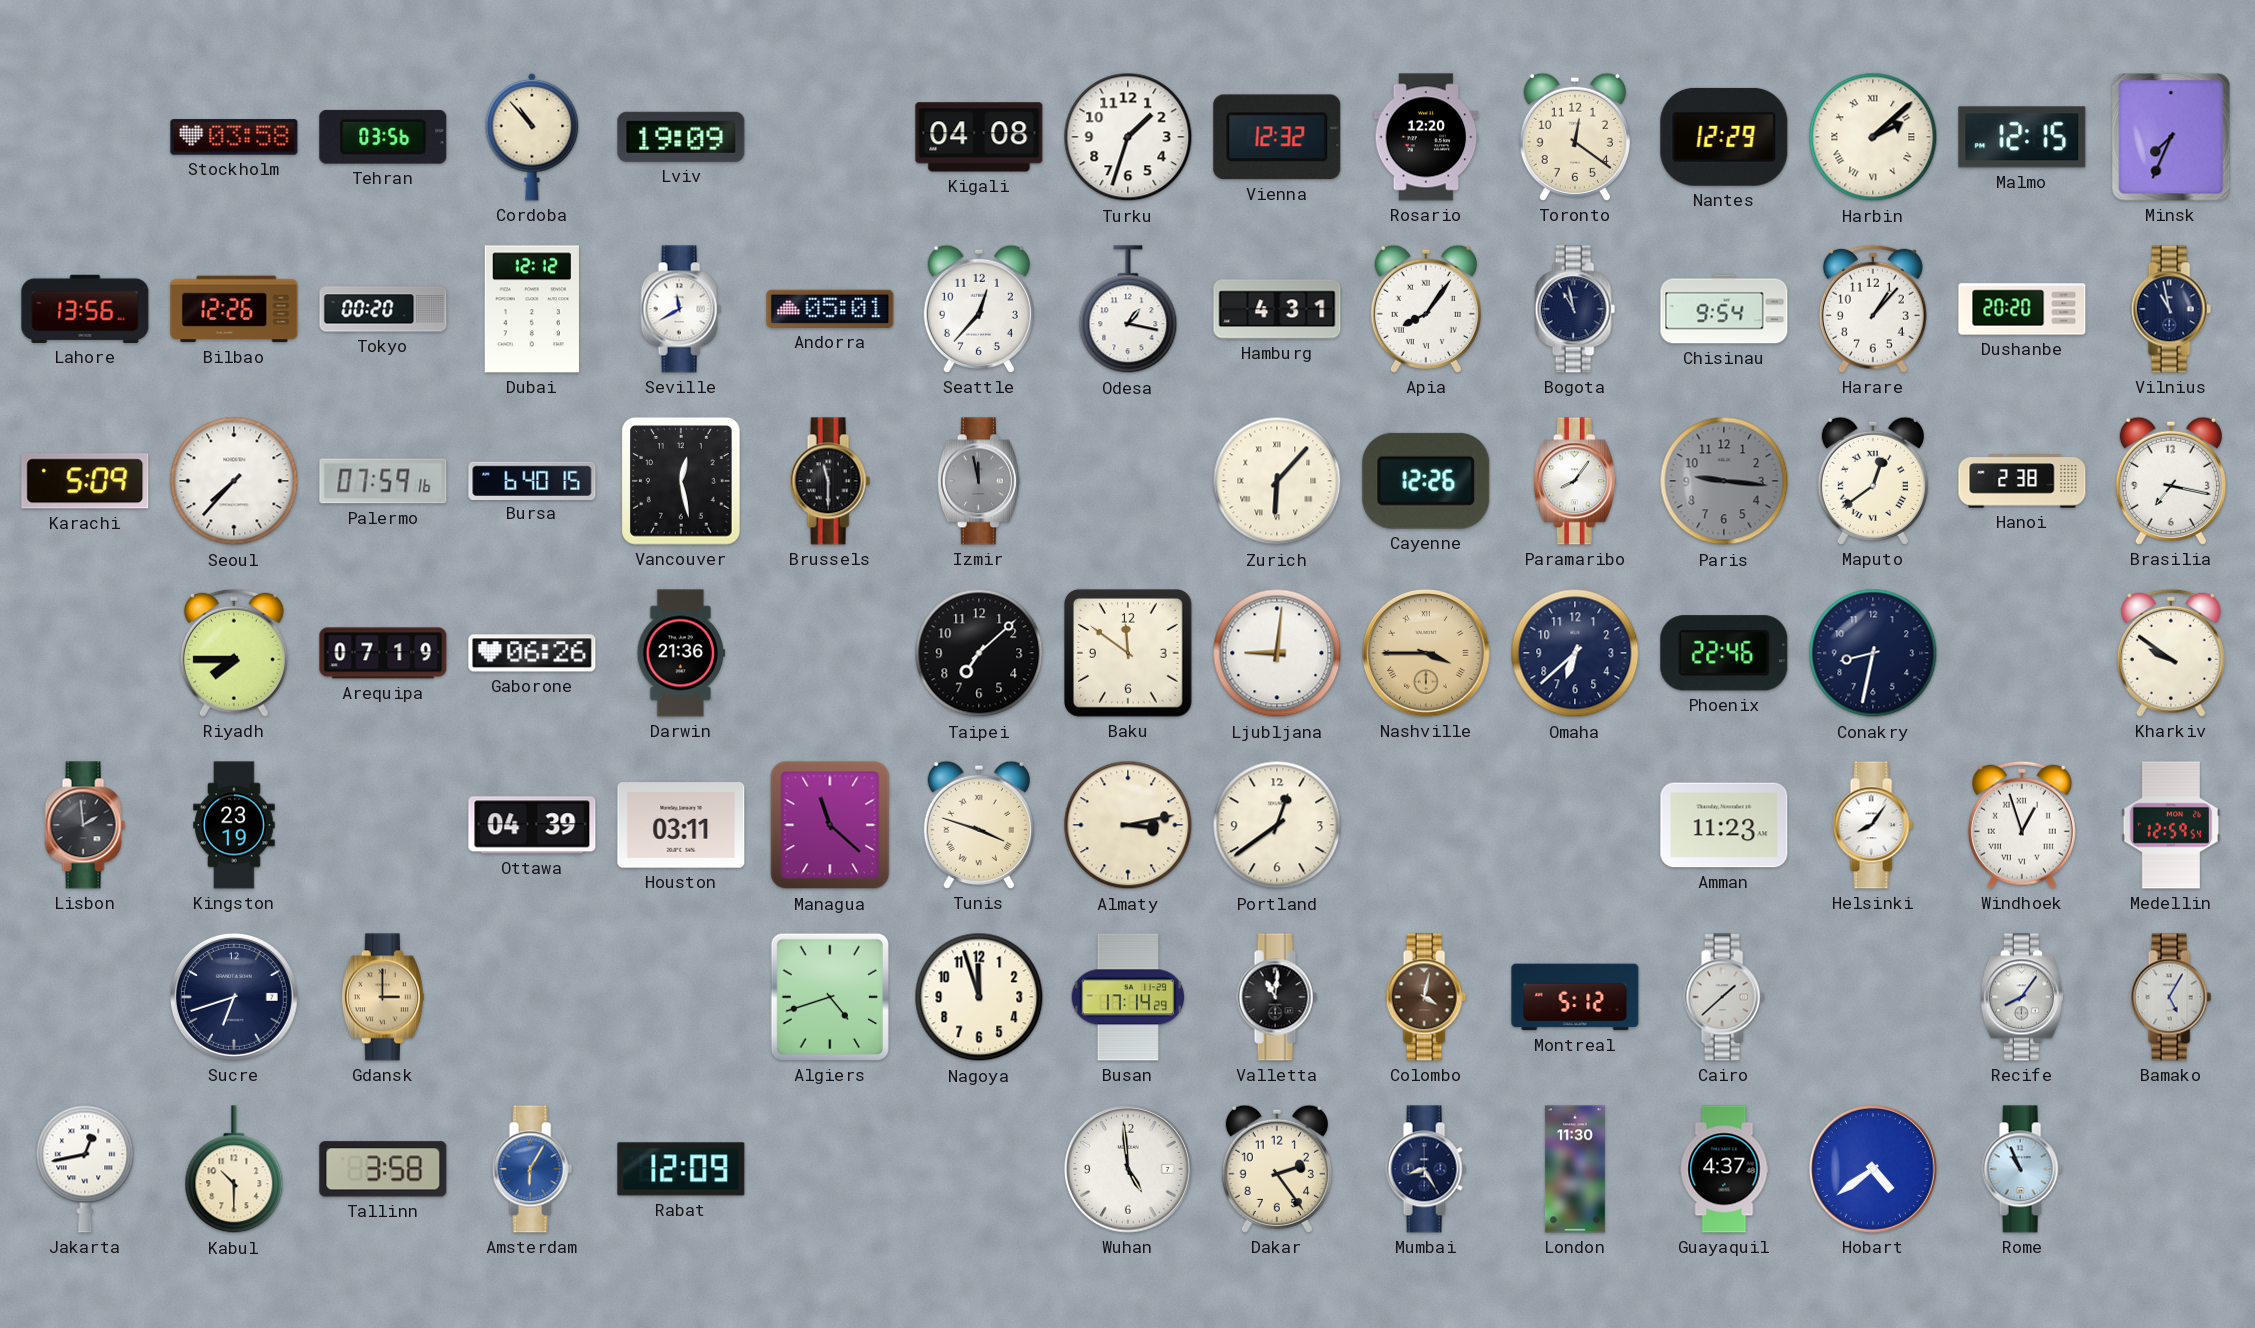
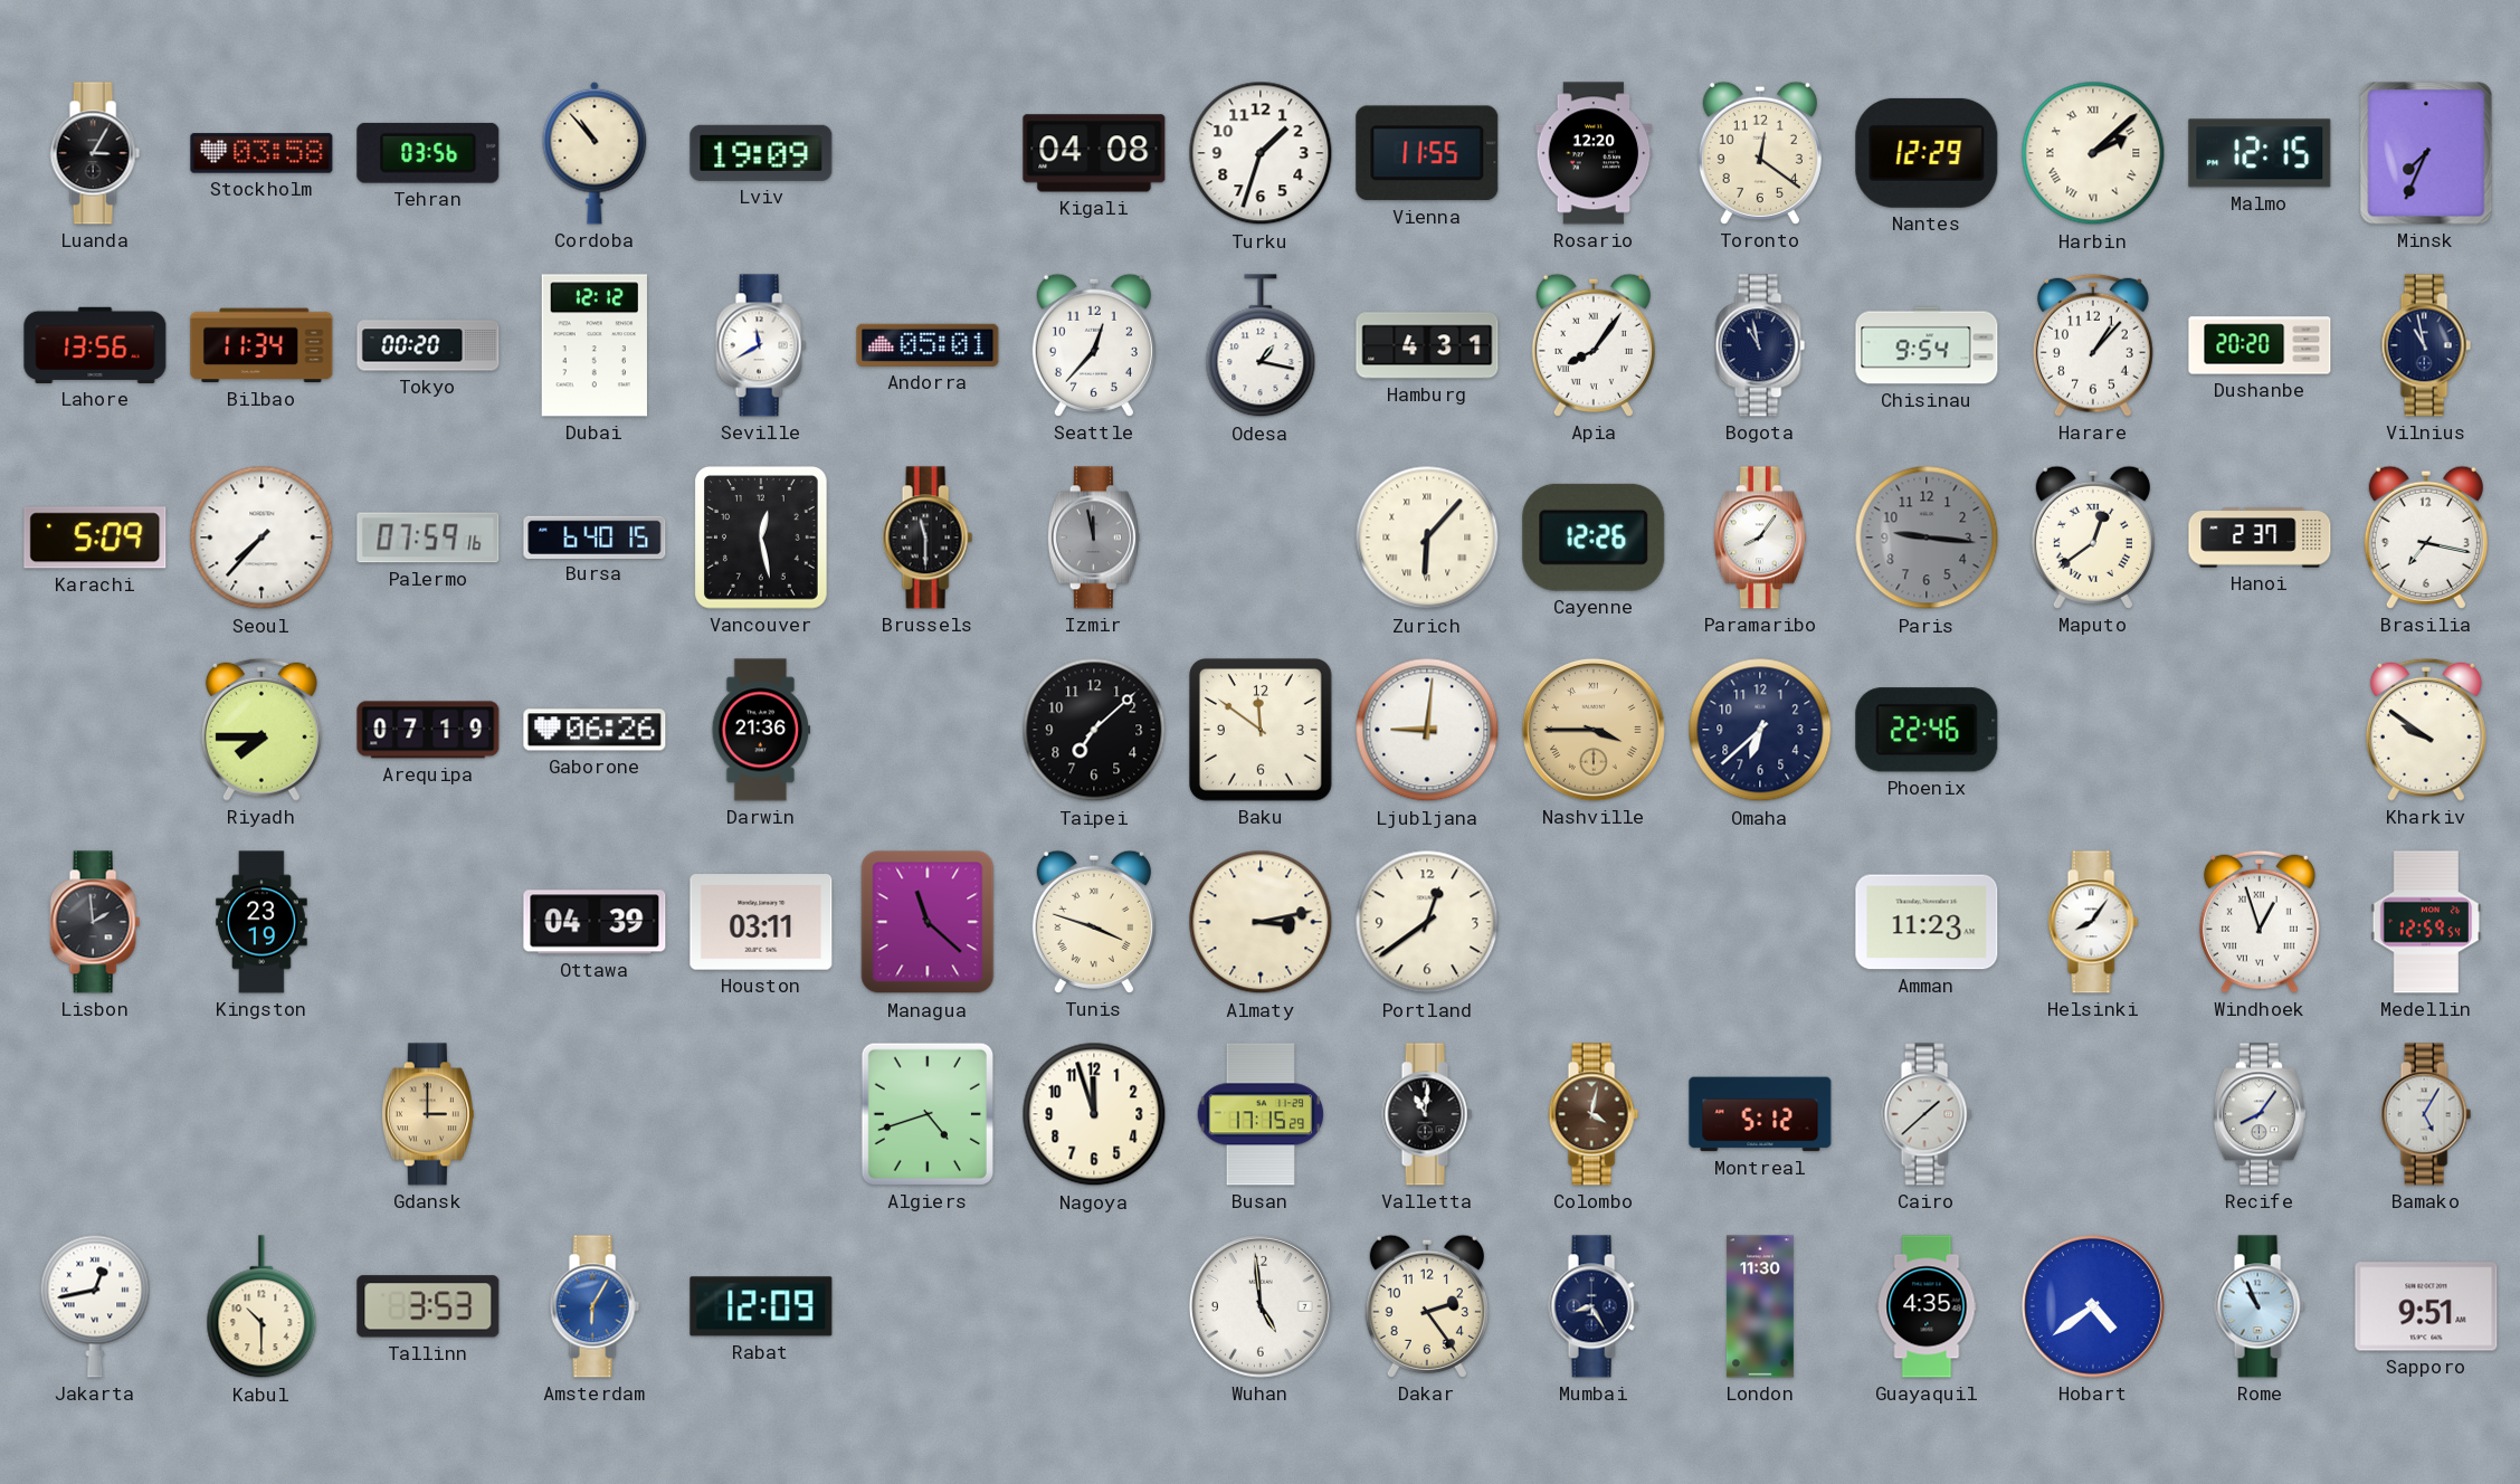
Luanda: none -> 3:05
Vienna: 12:32 -> 11:55
Bilbao: 12:26 -> 11:34
Hanoi: 2:38 -> 2:37
Conakry: 8:32 -> none
Sucre: 6:42 -> none
Busan: 17:14 -> 17:15
Tallinn: 3:58 -> 3:53
Guayaquil: 4:37 -> 4:35
Sapporo: none -> 9:51
